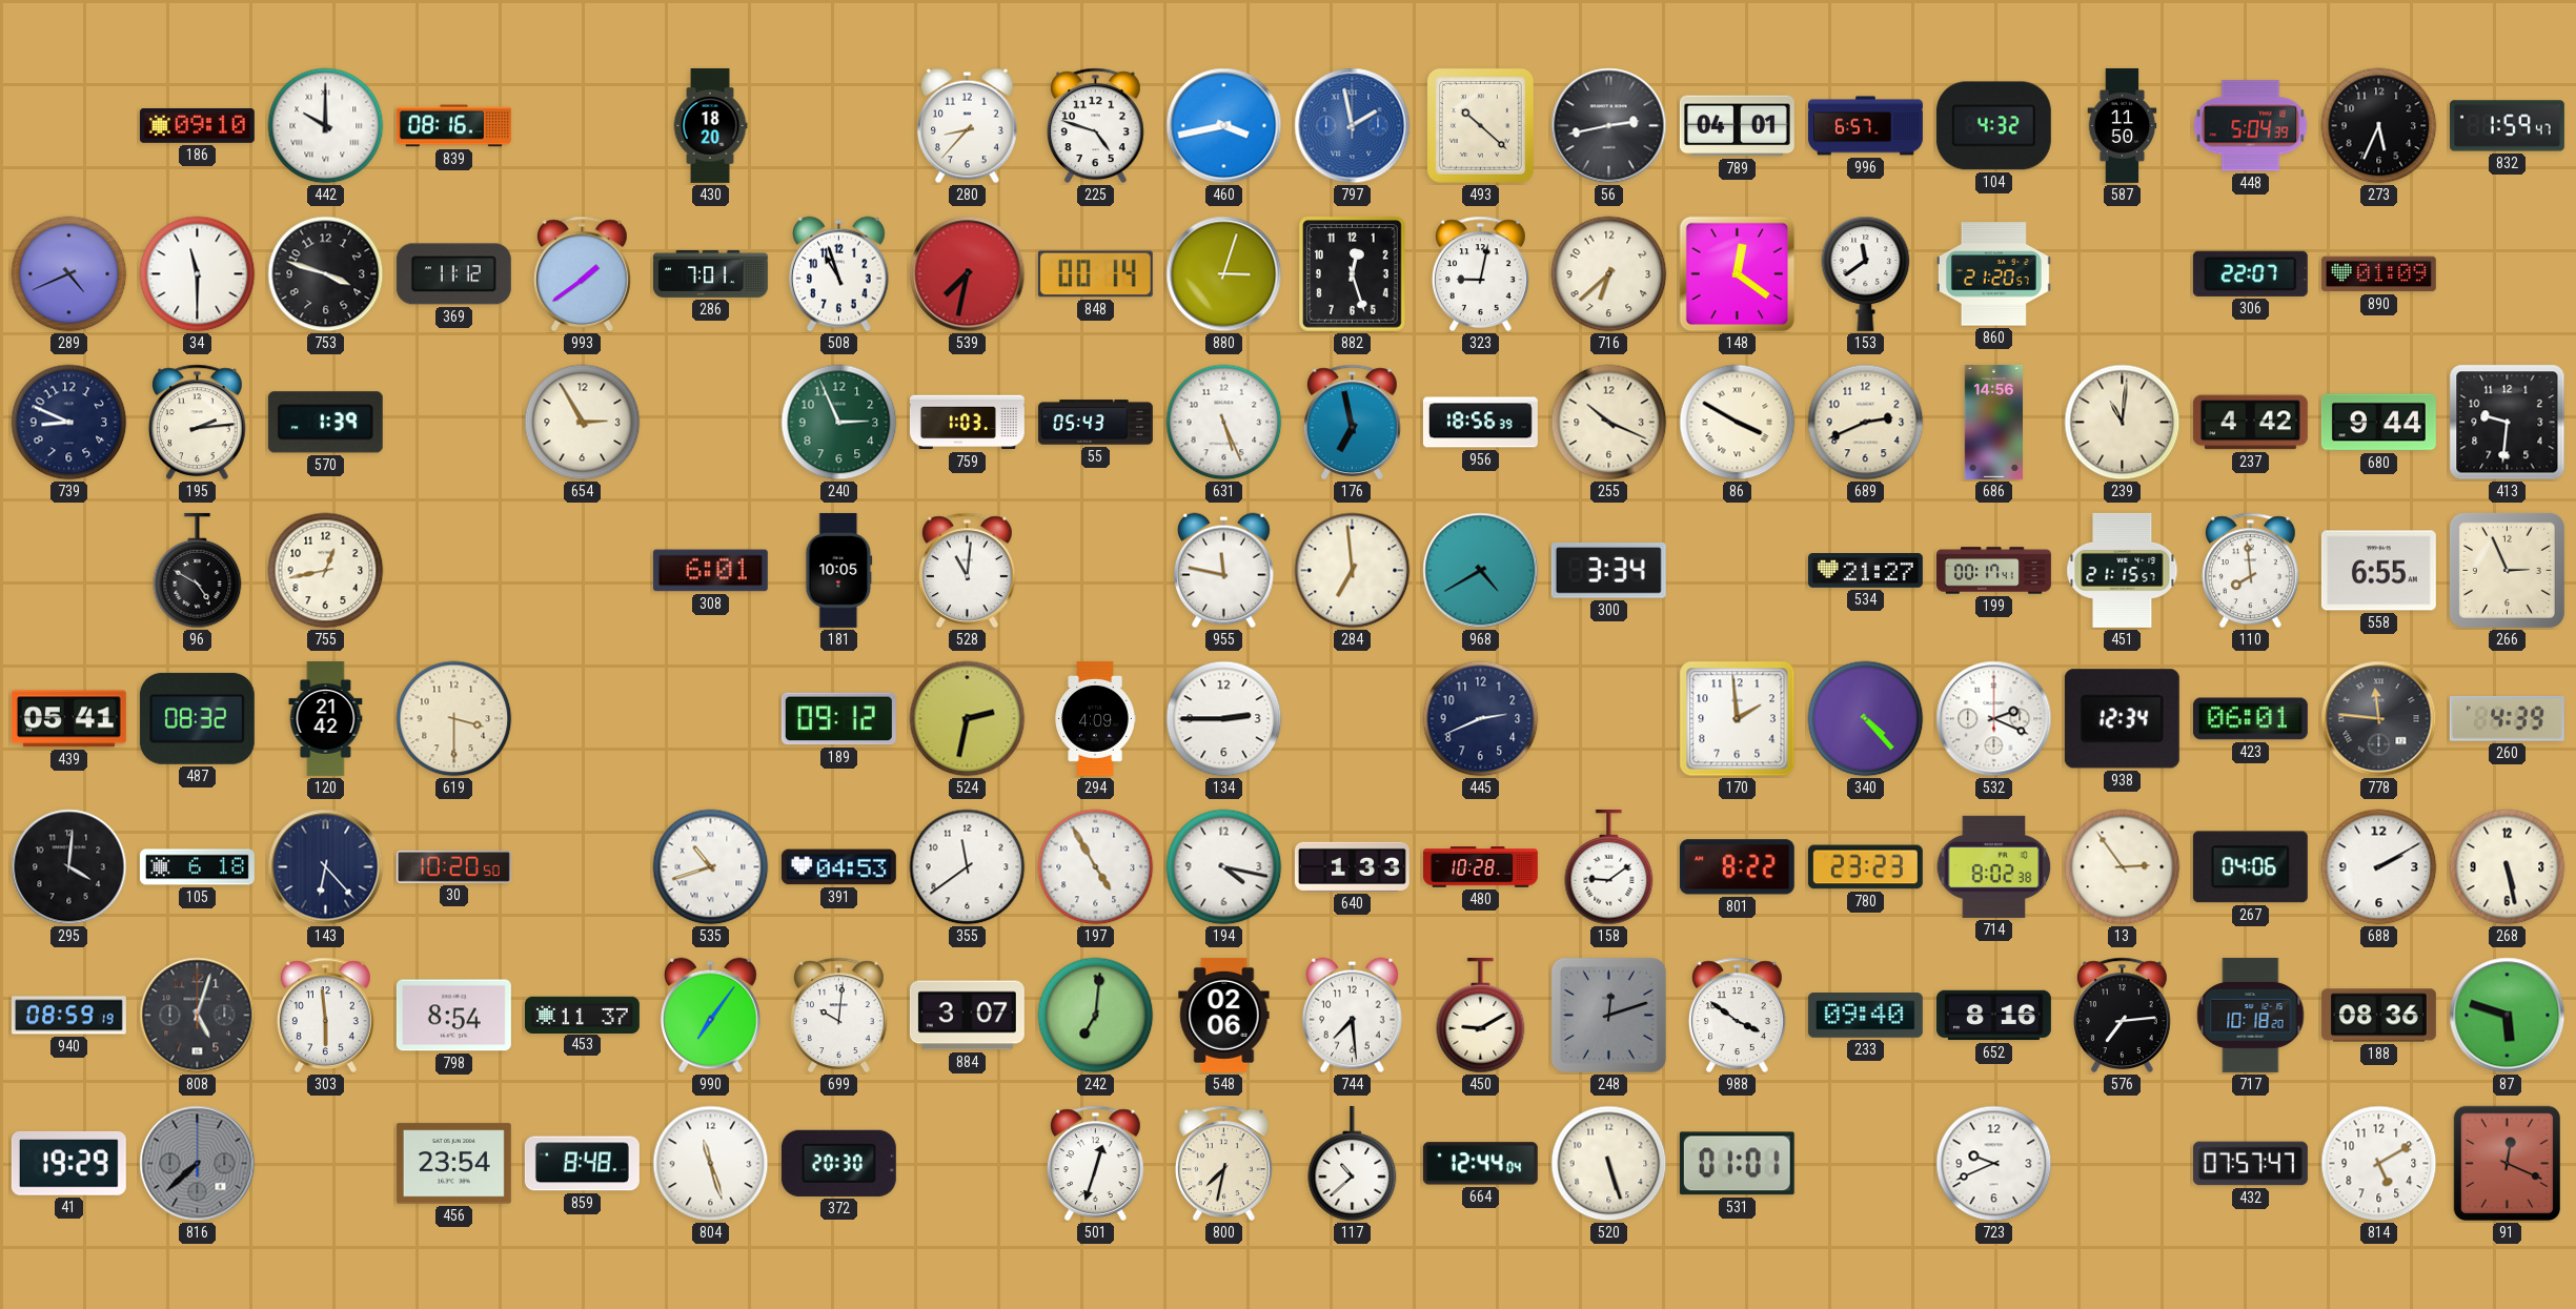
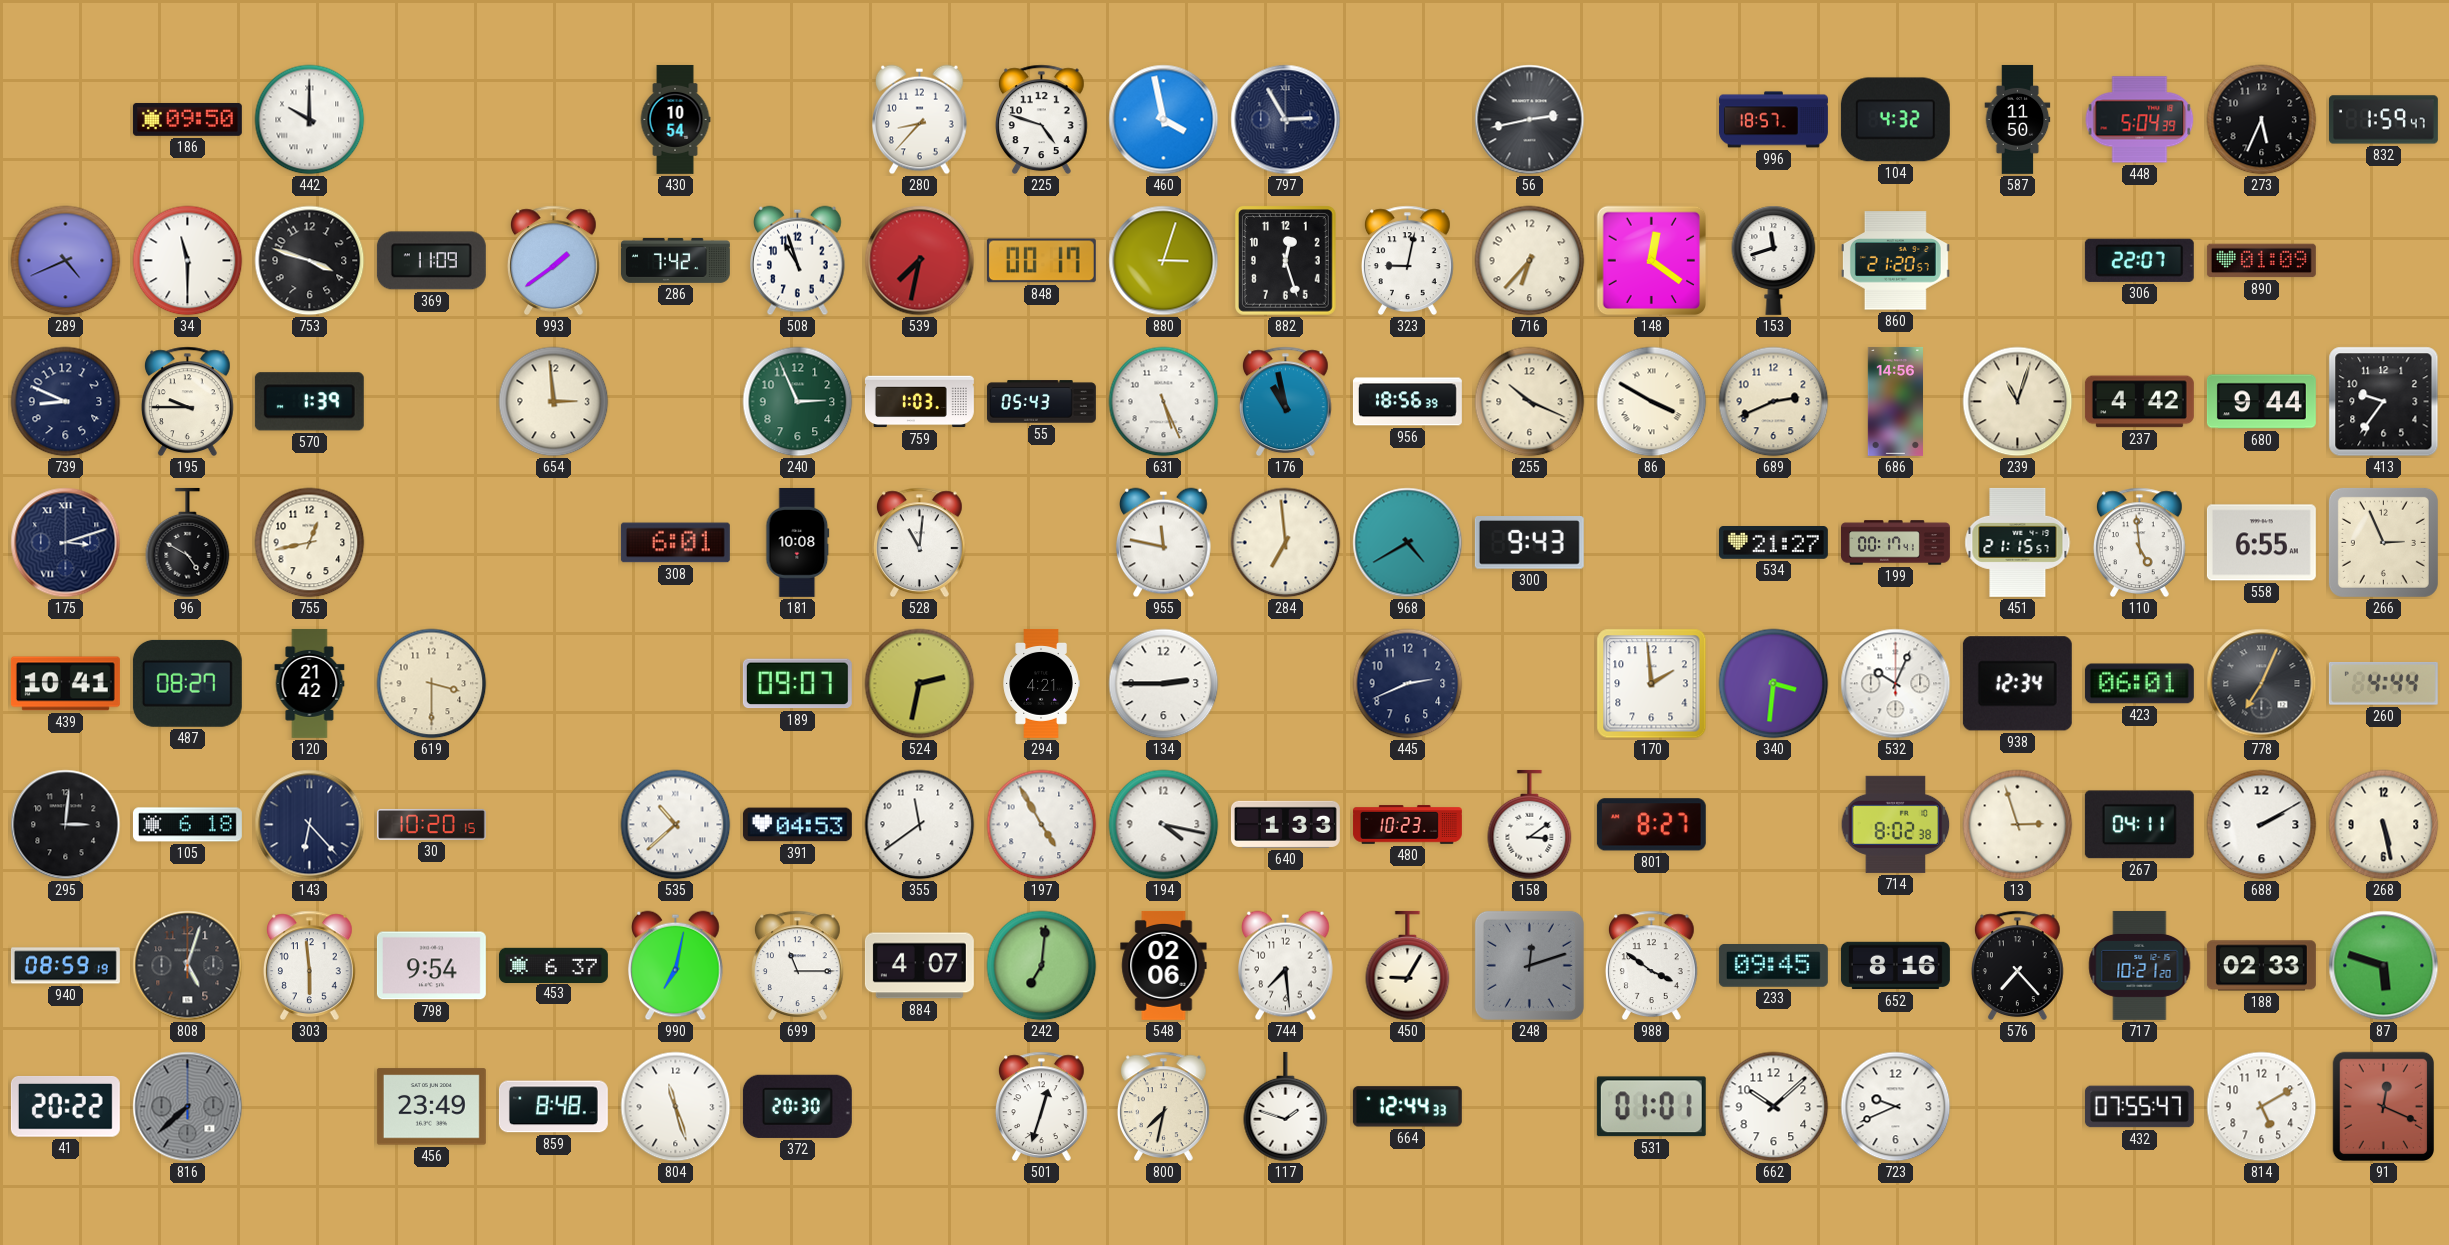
186: 09:10 -> 09:50
839: 08:16 -> none
430: 18:20 -> 10:54
460: 3:43 -> 3:58
797: 1:58 -> 2:55
797 dial: blue -> navy
493: 10:22 -> none
789: 04:01 -> none
996: 6:57 -> 18:57
369: 11:12 -> 11:09
286: 7:01 -> 7:42
848: 00:14 -> 00:17
716: 6:38 -> 6:37
153: 11:39 -> 11:42
195: 2:14 -> 9:45
654: 2:55 -> 2:59
176: 6:58 -> 10:58
239: 11:01 -> 11:03
413: 9:31 -> 9:36
175: none -> 3:12
181: 10:05 -> 10:08
300: 3:34 -> 9:43
110: 7:59 -> 4:59
439: 05:41 -> 10:41
487: 08:32 -> 08:27
189: 09:12 -> 09:07
294: 4:09 -> 4:21
340: 4:23 -> 3:31
532: 2:19 -> 10:04
778: 11:46 -> 7:04
260: 4:39 -> 4:44
295: 4:01 -> 3:01
30: 10:20:50 -> 10:20:15
535: 10:42 -> 10:38
480: 10:28 -> 10:23
158: 9:09 -> 3:09
801: 8:22 -> 8:27
780: 23:23 -> none
13: 2:54 -> 2:57
267: 04:06 -> 04:11
798: 8:54 -> 9:54
453: 11:37 -> 6:37
990: 7:06 -> 7:02
699: 10:01 -> 11:15
884: 3:07 -> 4:07
450: 9:10 -> 9:05
233: 09:40 -> 09:45
576: 7:14 -> 7:23
717: 10:18 -> 10:21
188: 08:36 -> 02:33
41: 19:29 -> 20:22
456: 23:54 -> 23:49
117: 10:38 -> 1:48
664: 12:44:04 -> 12:44:33
520: 5:27 -> none
662: none -> 10:08
432: 07:57 -> 07:55
